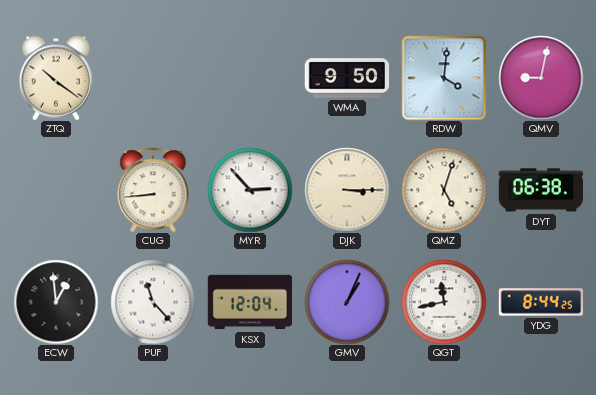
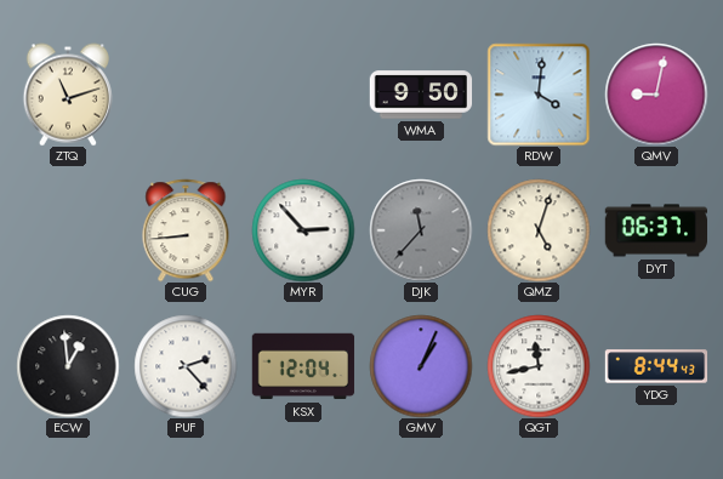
ZTQ: 10:21 -> 11:12
DJK: 3:15 -> 11:37
DJK dial: cream -> grey
DYT: 06:38 -> 06:37
PUF: 11:23 -> 2:23
YDG: 8:44:25 -> 8:44:43
